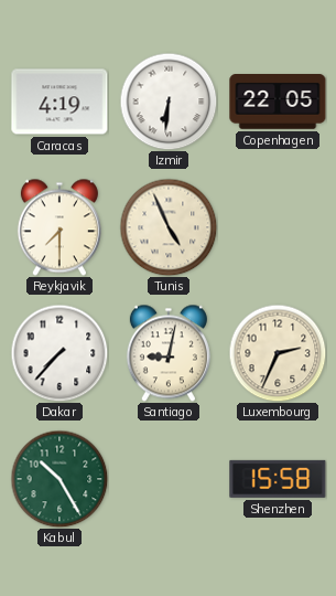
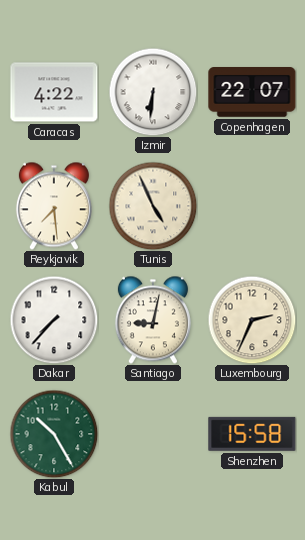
Caracas: 4:19 -> 4:22
Copenhagen: 22:05 -> 22:07
Reykjavik: 7:30 -> 7:29
